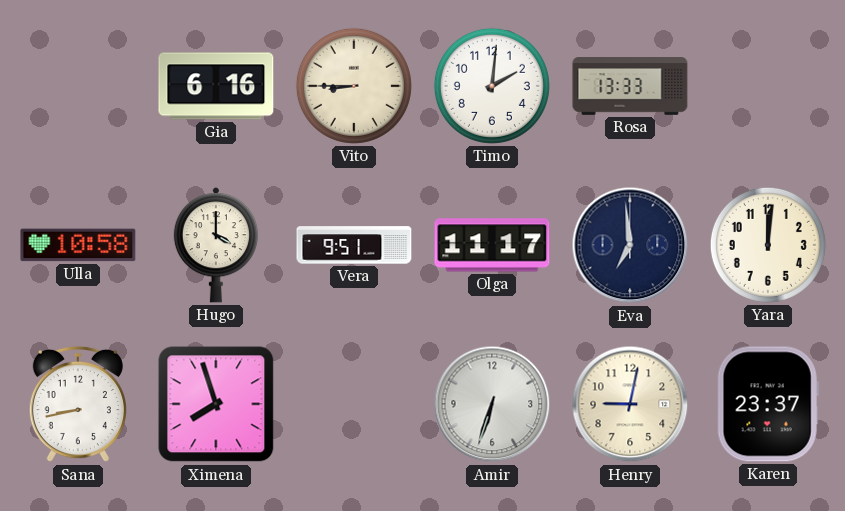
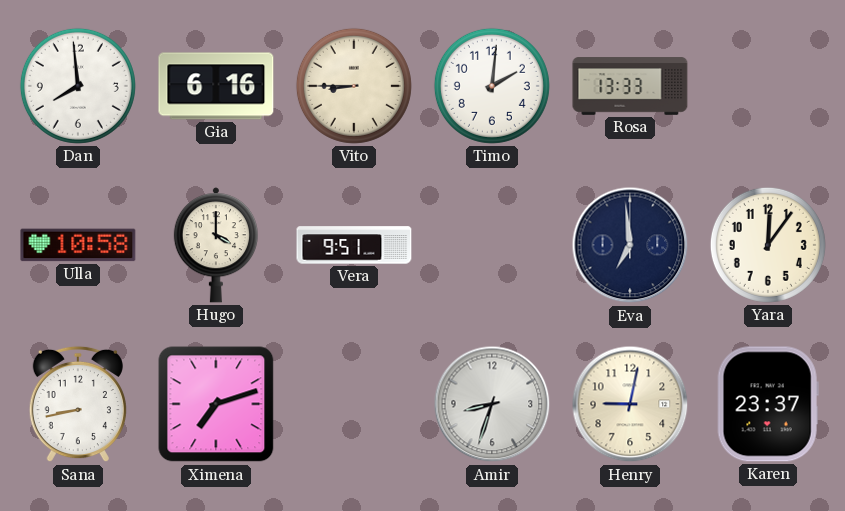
Dan: none -> 7:59
Olga: 11:17 -> none
Yara: 12:01 -> 12:06
Ximena: 7:57 -> 7:12
Amir: 6:33 -> 8:33
